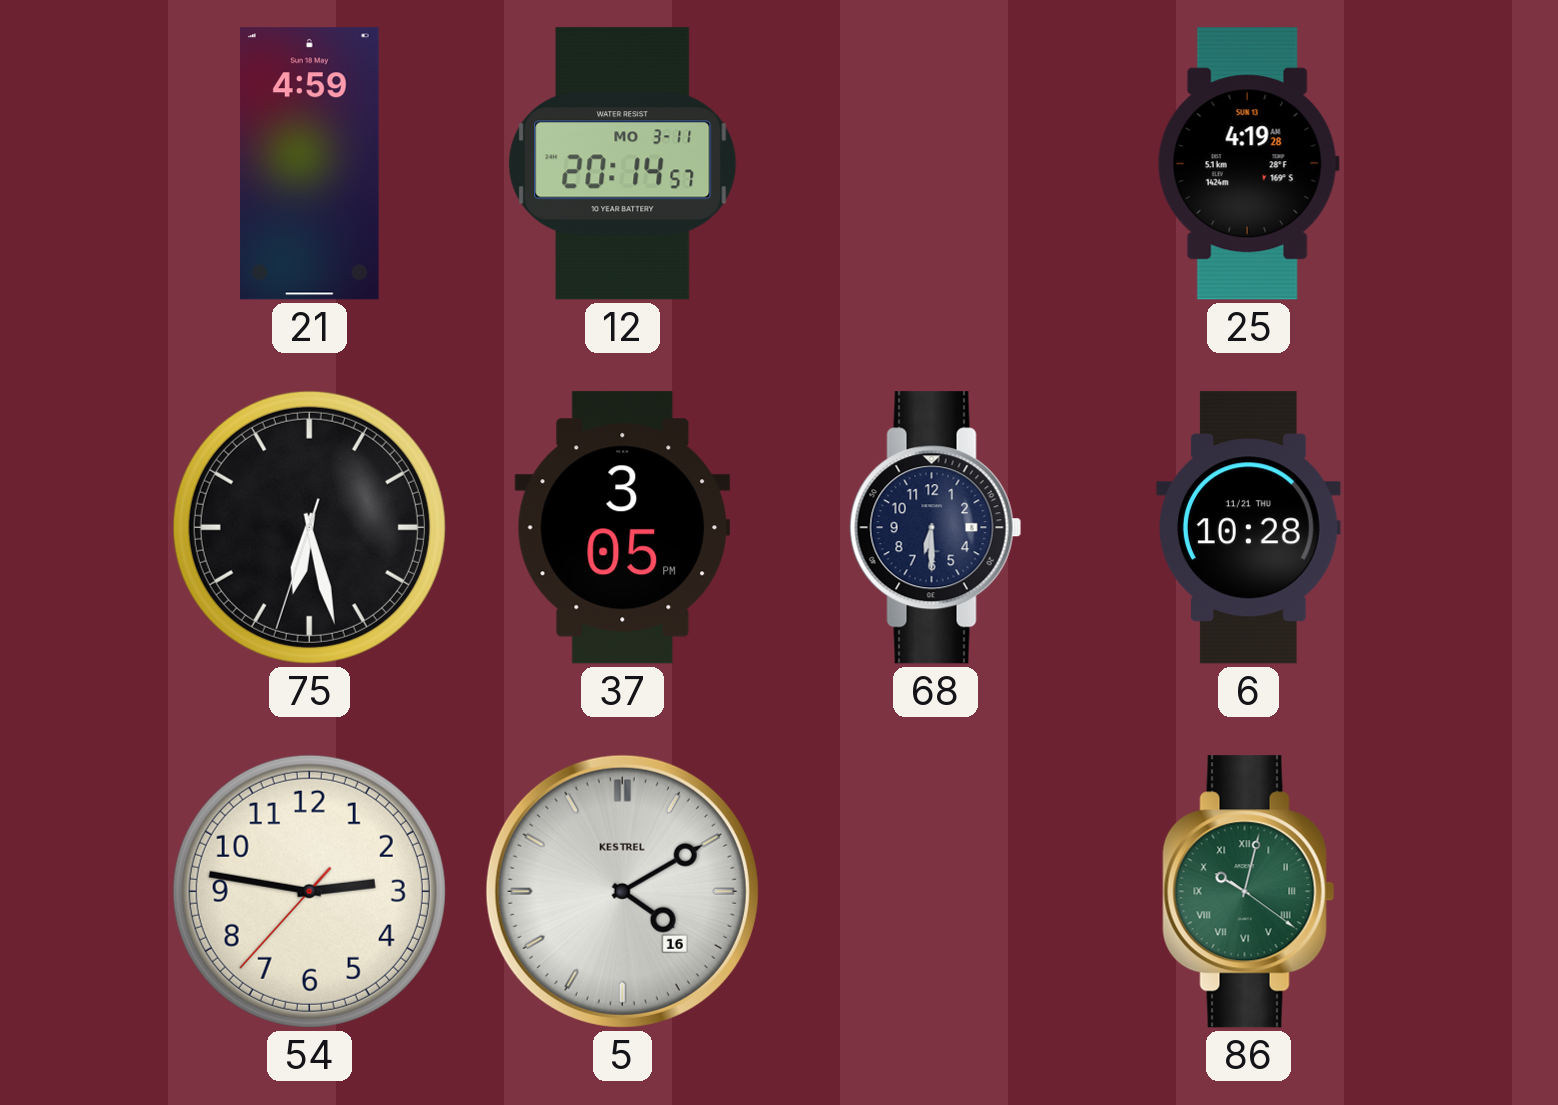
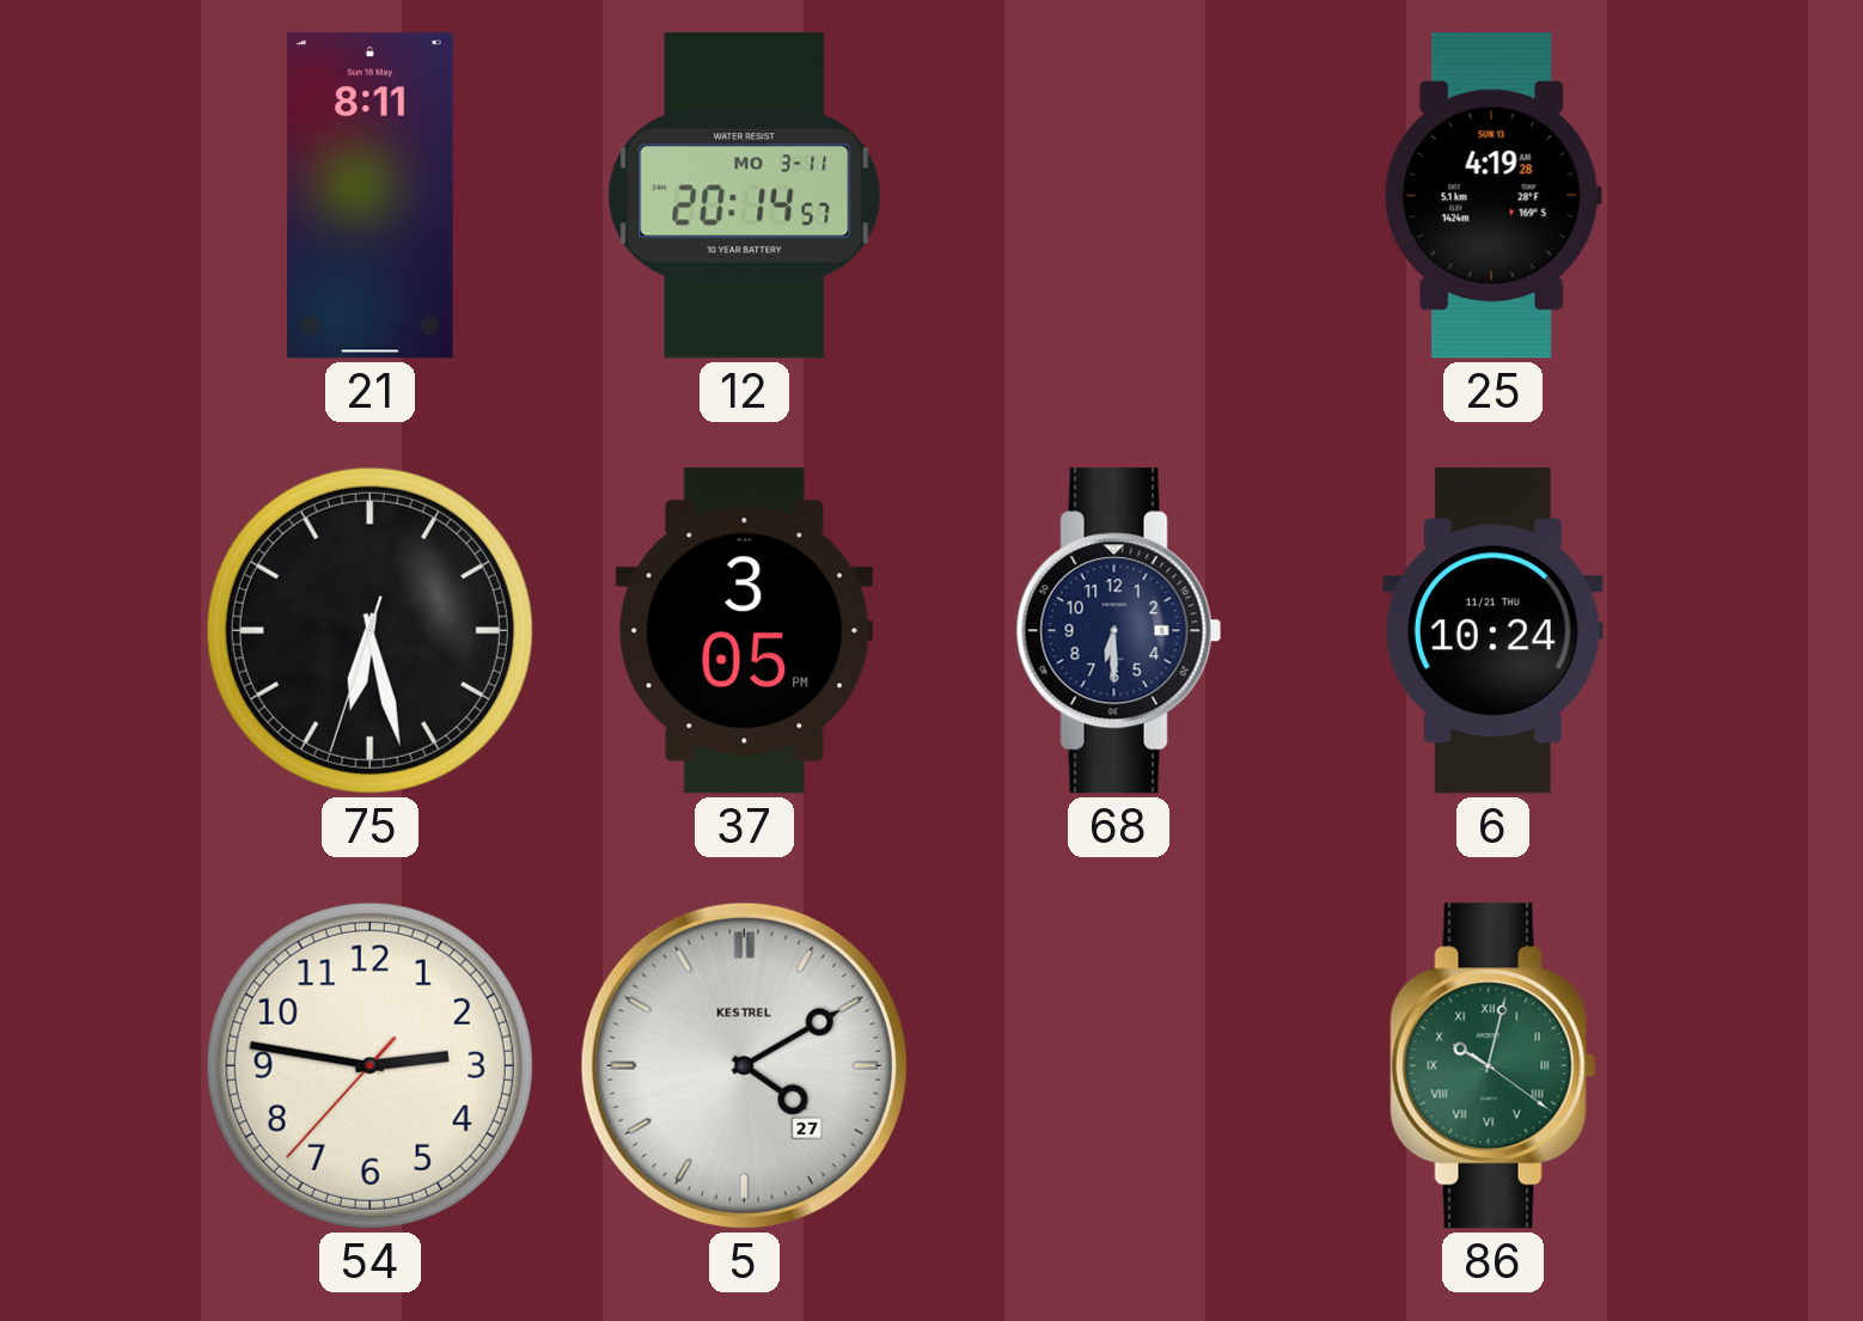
21: 4:59 -> 8:11
6: 10:28 -> 10:24
5 date: 16 -> 27
